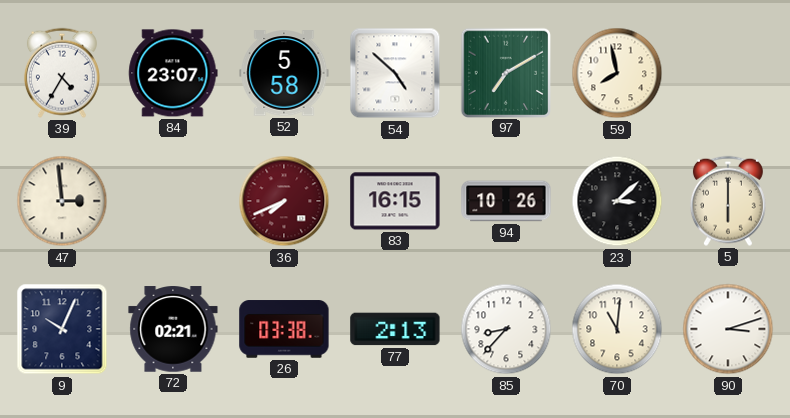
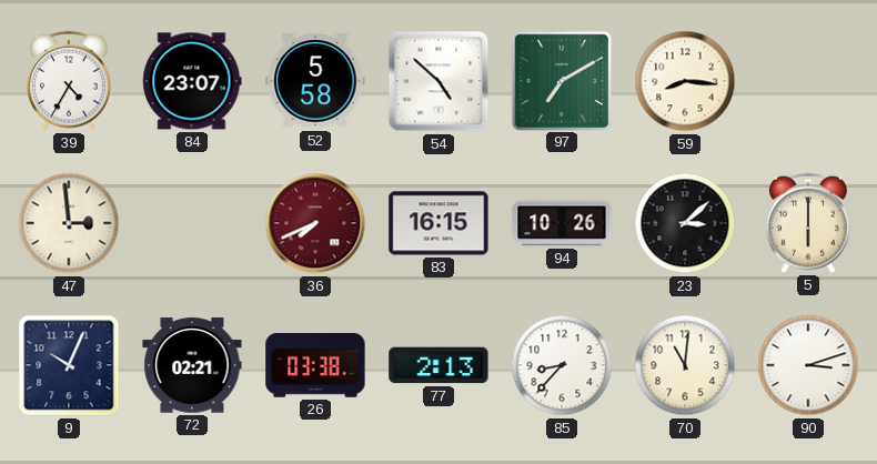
59: 7:58 -> 8:16
